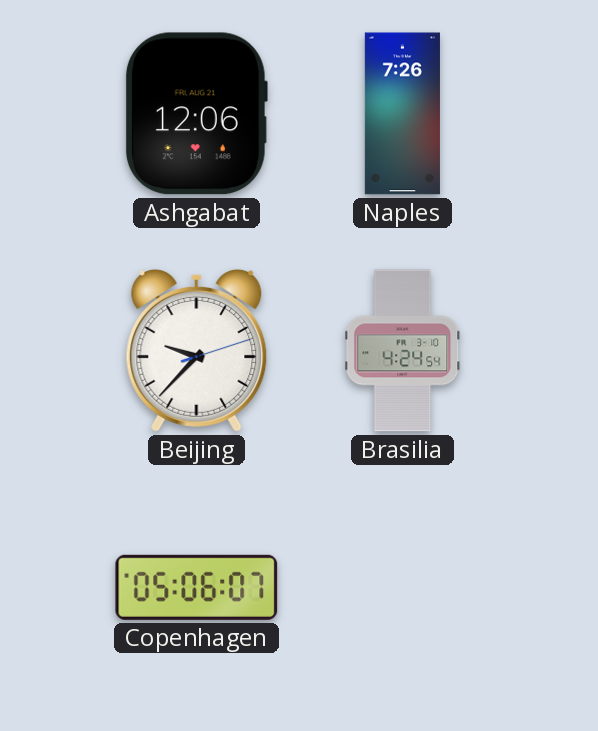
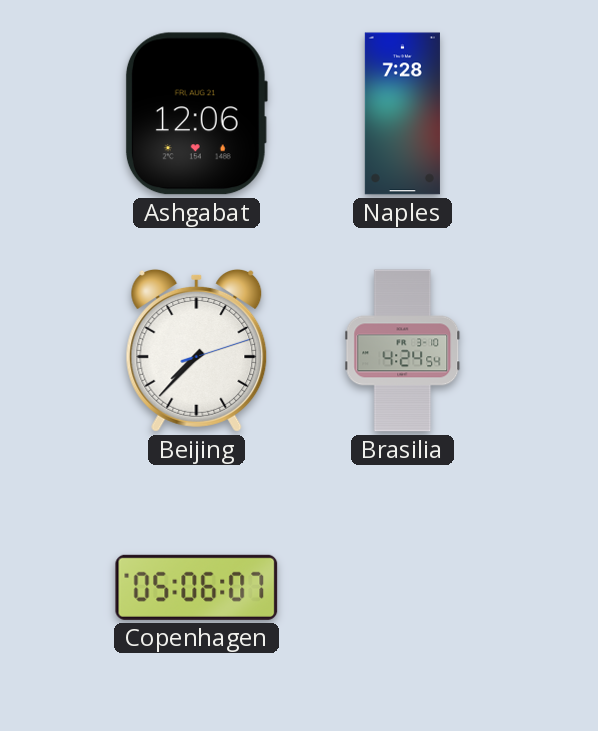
Naples: 7:26 -> 7:28
Beijing: 9:37 -> 7:37
